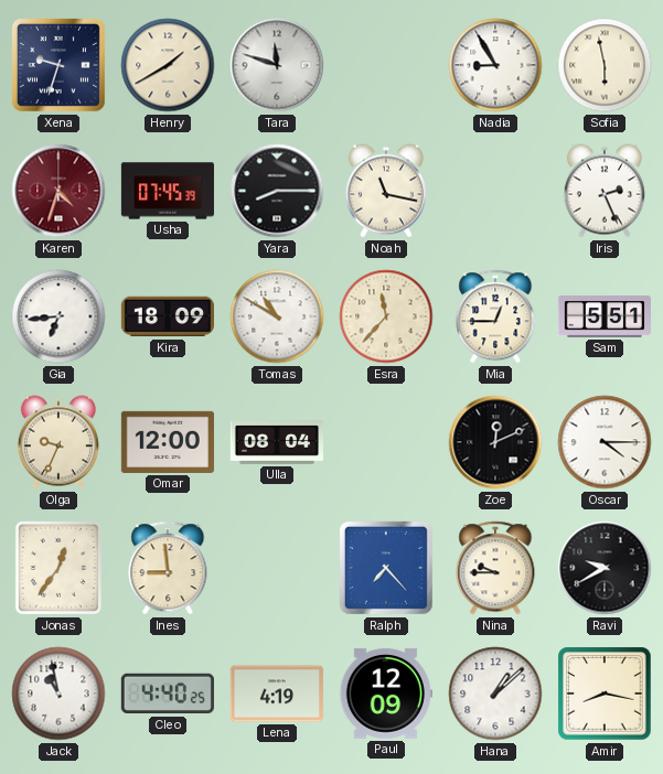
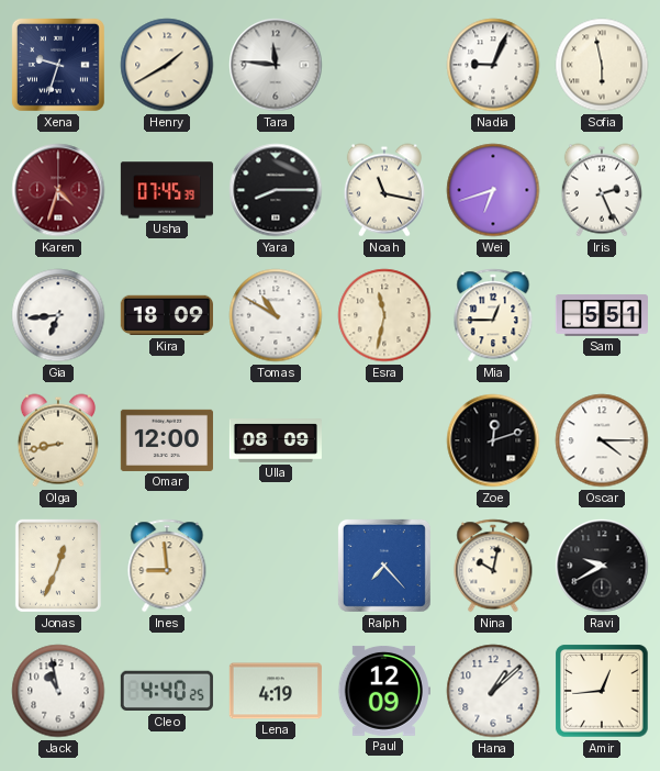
Tara: 11:48 -> 11:46
Nadia: 8:55 -> 9:04
Wei: none -> 6:42
Esra: 11:37 -> 11:32
Olga: 9:34 -> 8:43
Ulla: 08:04 -> 08:09
Zoe: 12:11 -> 12:12
Jonas: 12:36 -> 12:34
Nina: 9:45 -> 10:02
Amir: 8:17 -> 12:44
